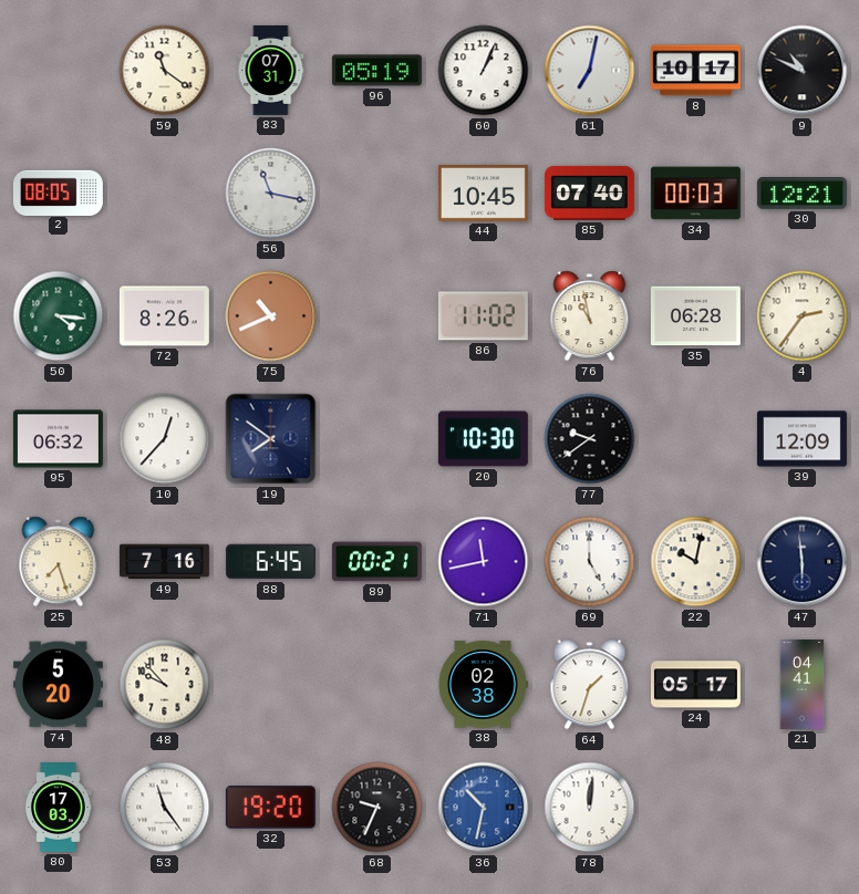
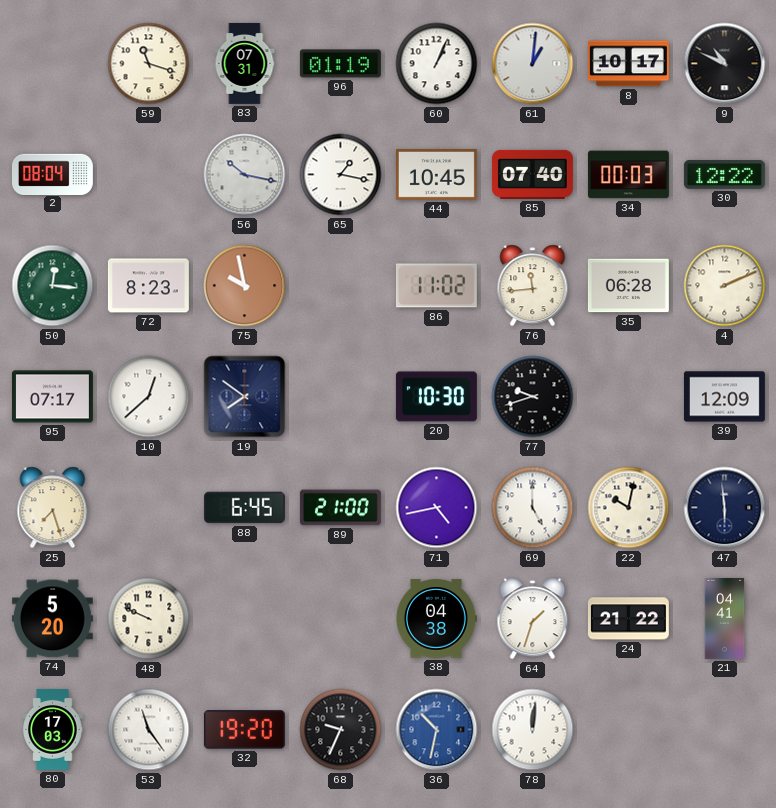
59: 11:21 -> 11:18
96: 05:19 -> 01:19
61: 7:02 -> 1:01
2: 08:05 -> 08:04
56: 11:17 -> 10:17
65: none -> 1:17
30: 12:21 -> 12:22
50: 4:16 -> 12:16
72: 8:26 -> 8:23
75: 10:41 -> 9:58
76: 10:58 -> 11:44
4: 2:36 -> 2:11
95: 06:32 -> 07:17
10: 12:37 -> 12:38
77: 9:39 -> 9:42
49: 7:16 -> none
89: 00:21 -> 21:00
71: 11:43 -> 4:43
48: 9:53 -> 9:49
38: 02:38 -> 04:38
24: 05:17 -> 21:22
